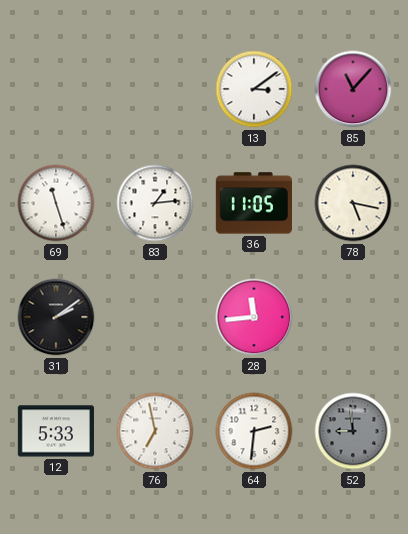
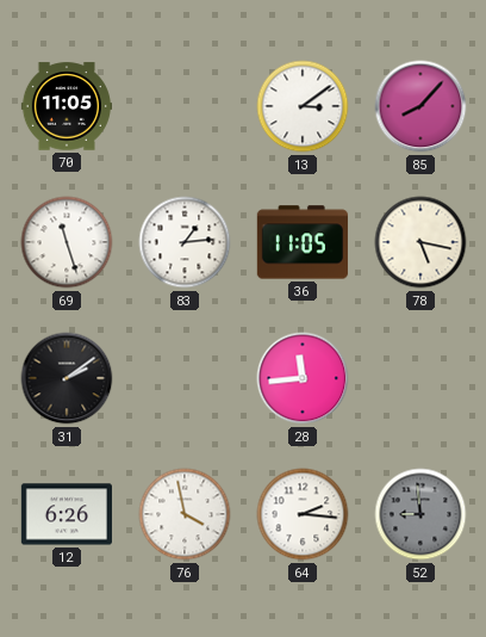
70: none -> 11:05
85: 11:07 -> 8:07
12: 5:33 -> 6:26
76: 6:58 -> 3:58
64: 2:31 -> 2:16
